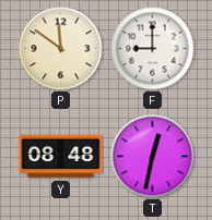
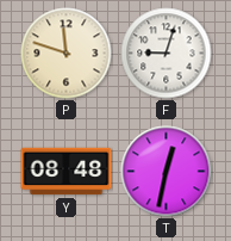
P: 11:51 -> 11:48
F: 9:00 -> 9:03
